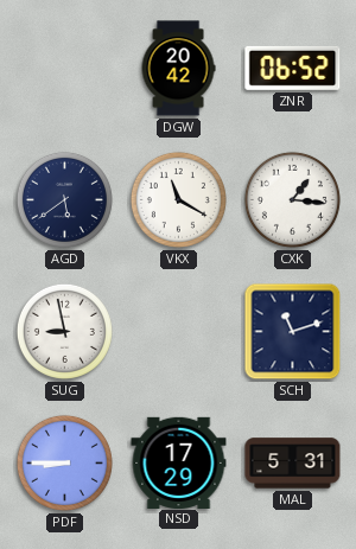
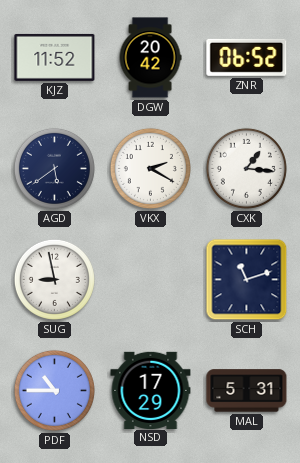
KJZ: none -> 11:52
VKX: 11:20 -> 2:20
PDF: 8:45 -> 10:45
